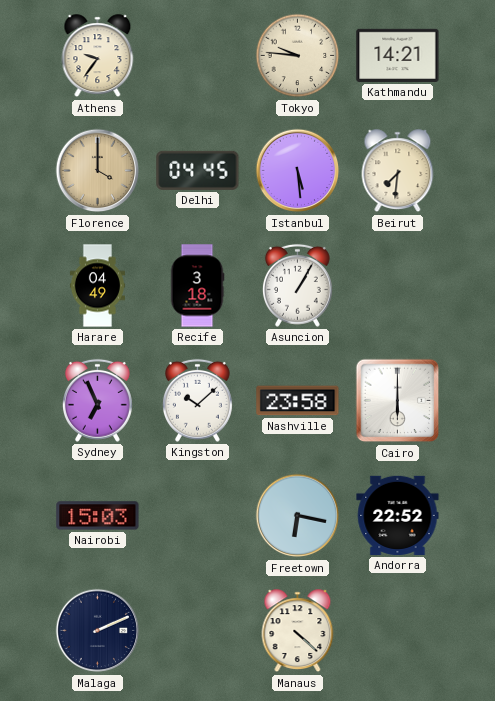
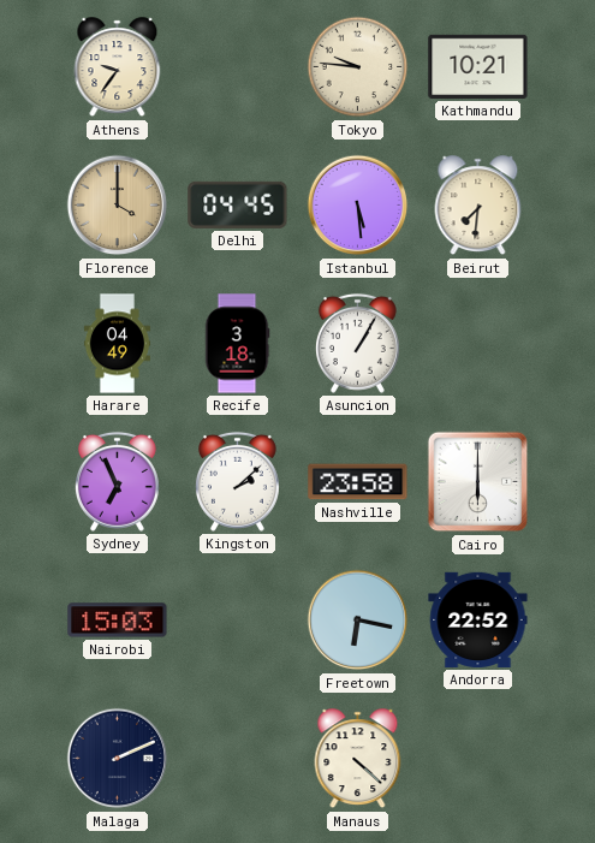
Kathmandu: 14:21 -> 10:21
Kingston: 10:08 -> 2:08
